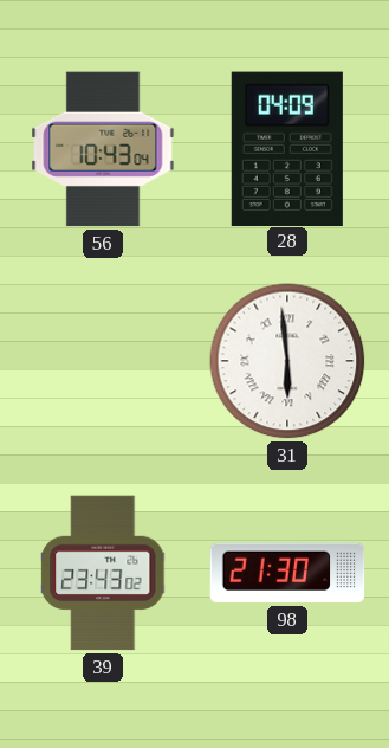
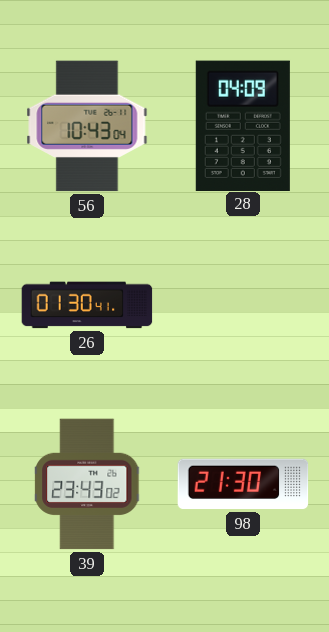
26: none -> 01:30
31: 5:59 -> none
